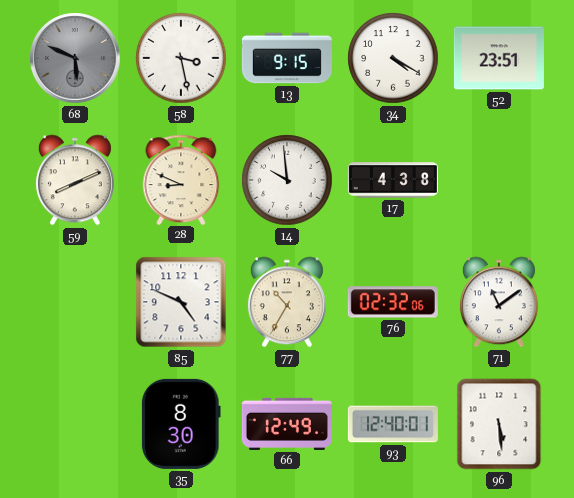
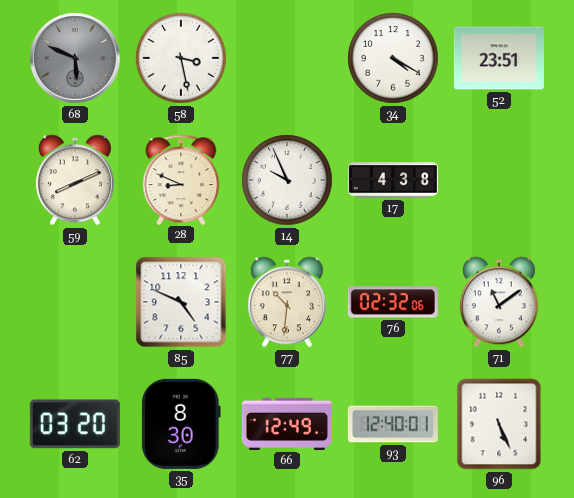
13: 9:15 -> none
14: 9:59 -> 9:56
77: 10:35 -> 10:31
62: none -> 03:20
96: 5:29 -> 5:26
